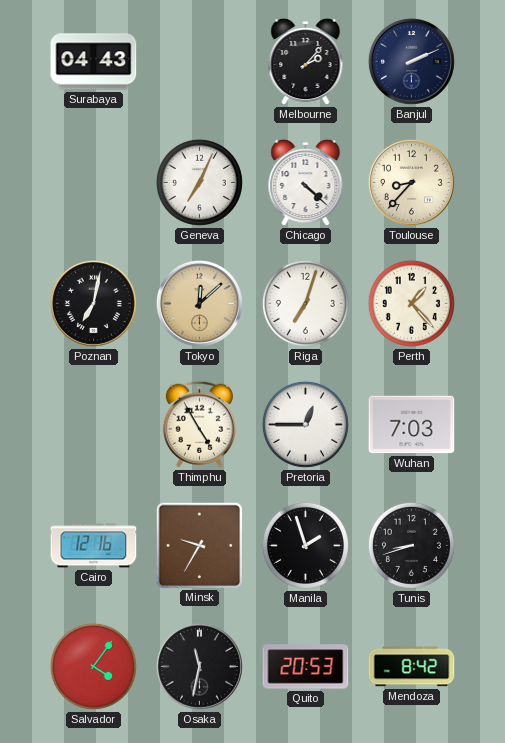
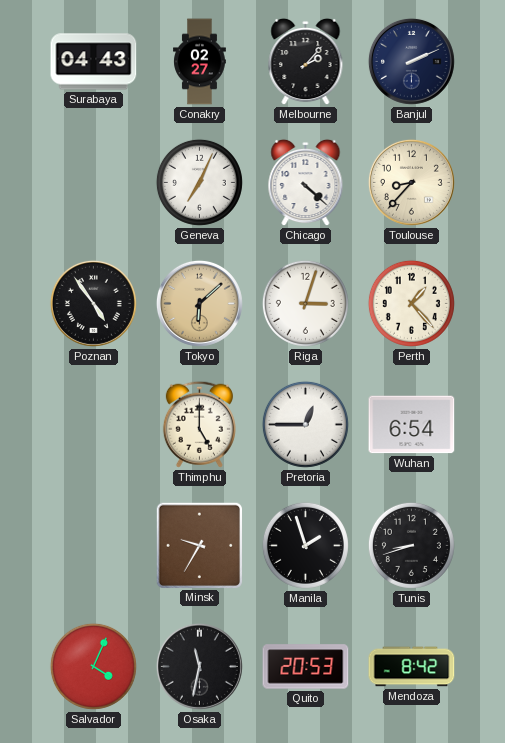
Conakry: none -> 02:27
Poznan: 7:02 -> 4:54
Tokyo: 12:08 -> 6:08
Riga: 7:03 -> 3:03
Thimphu: 4:55 -> 5:00
Wuhan: 7:03 -> 6:54
Cairo: 12:16 -> none
Salvador: 4:06 -> 4:04
